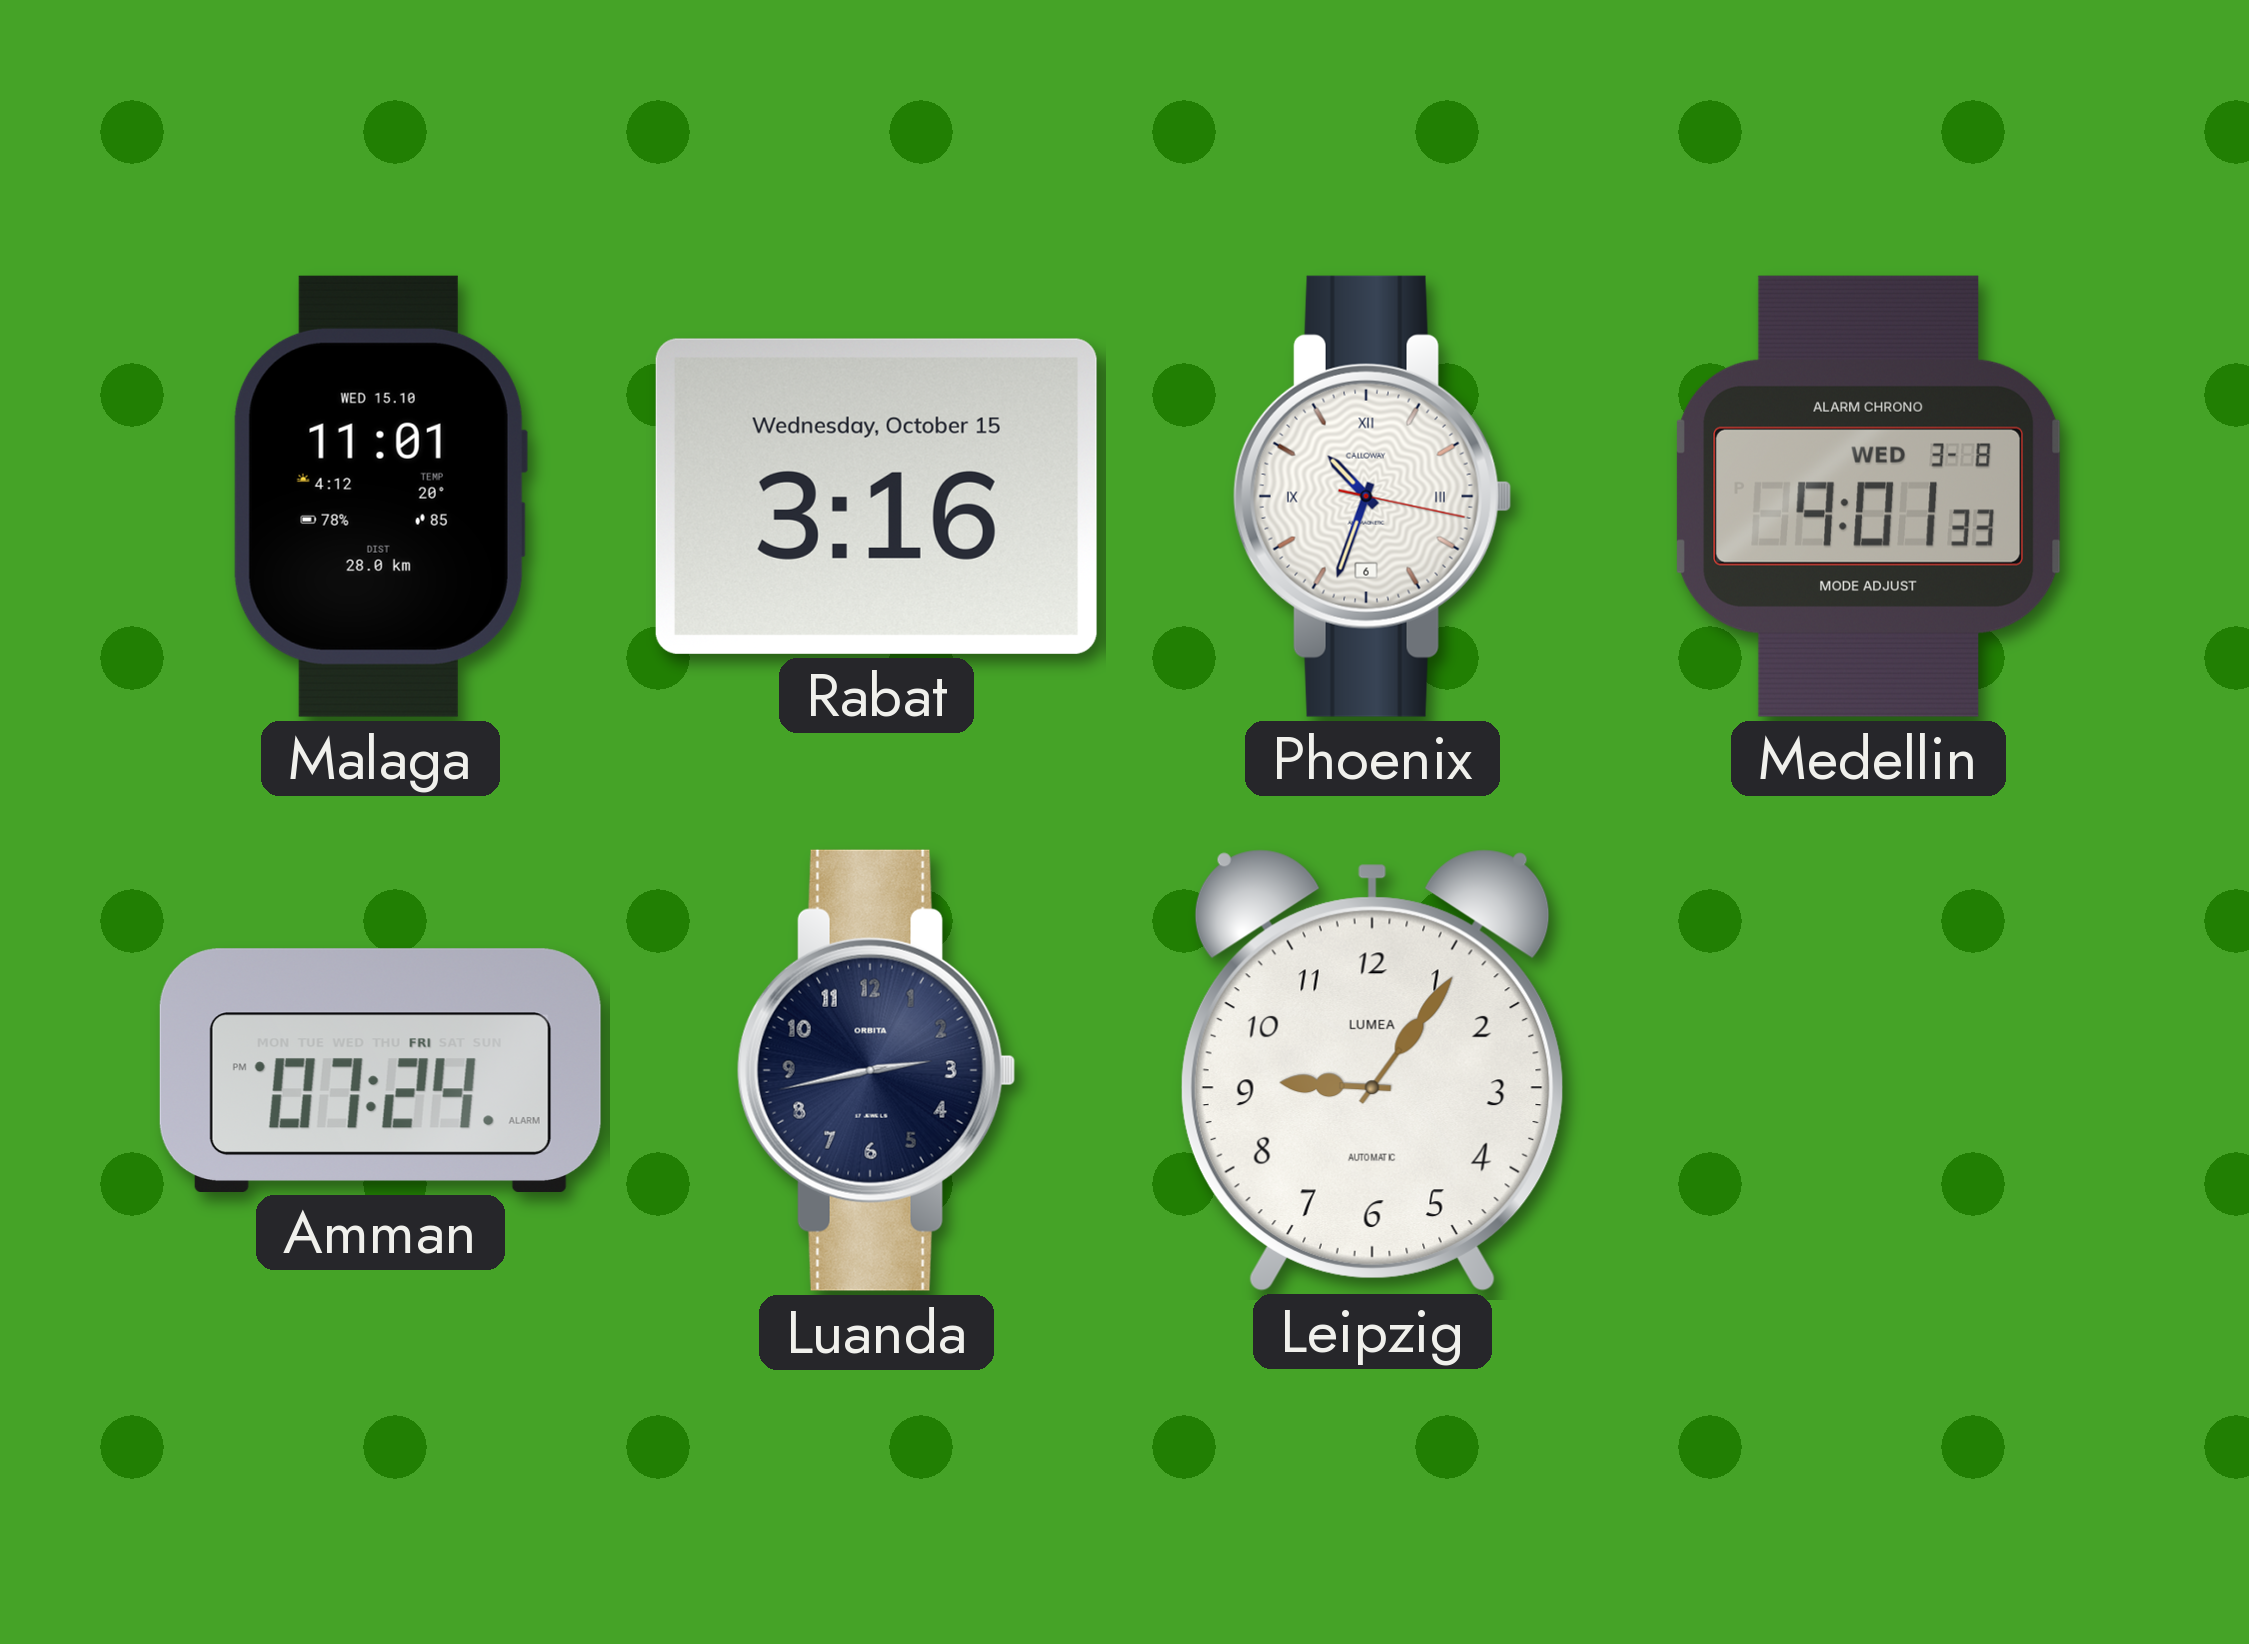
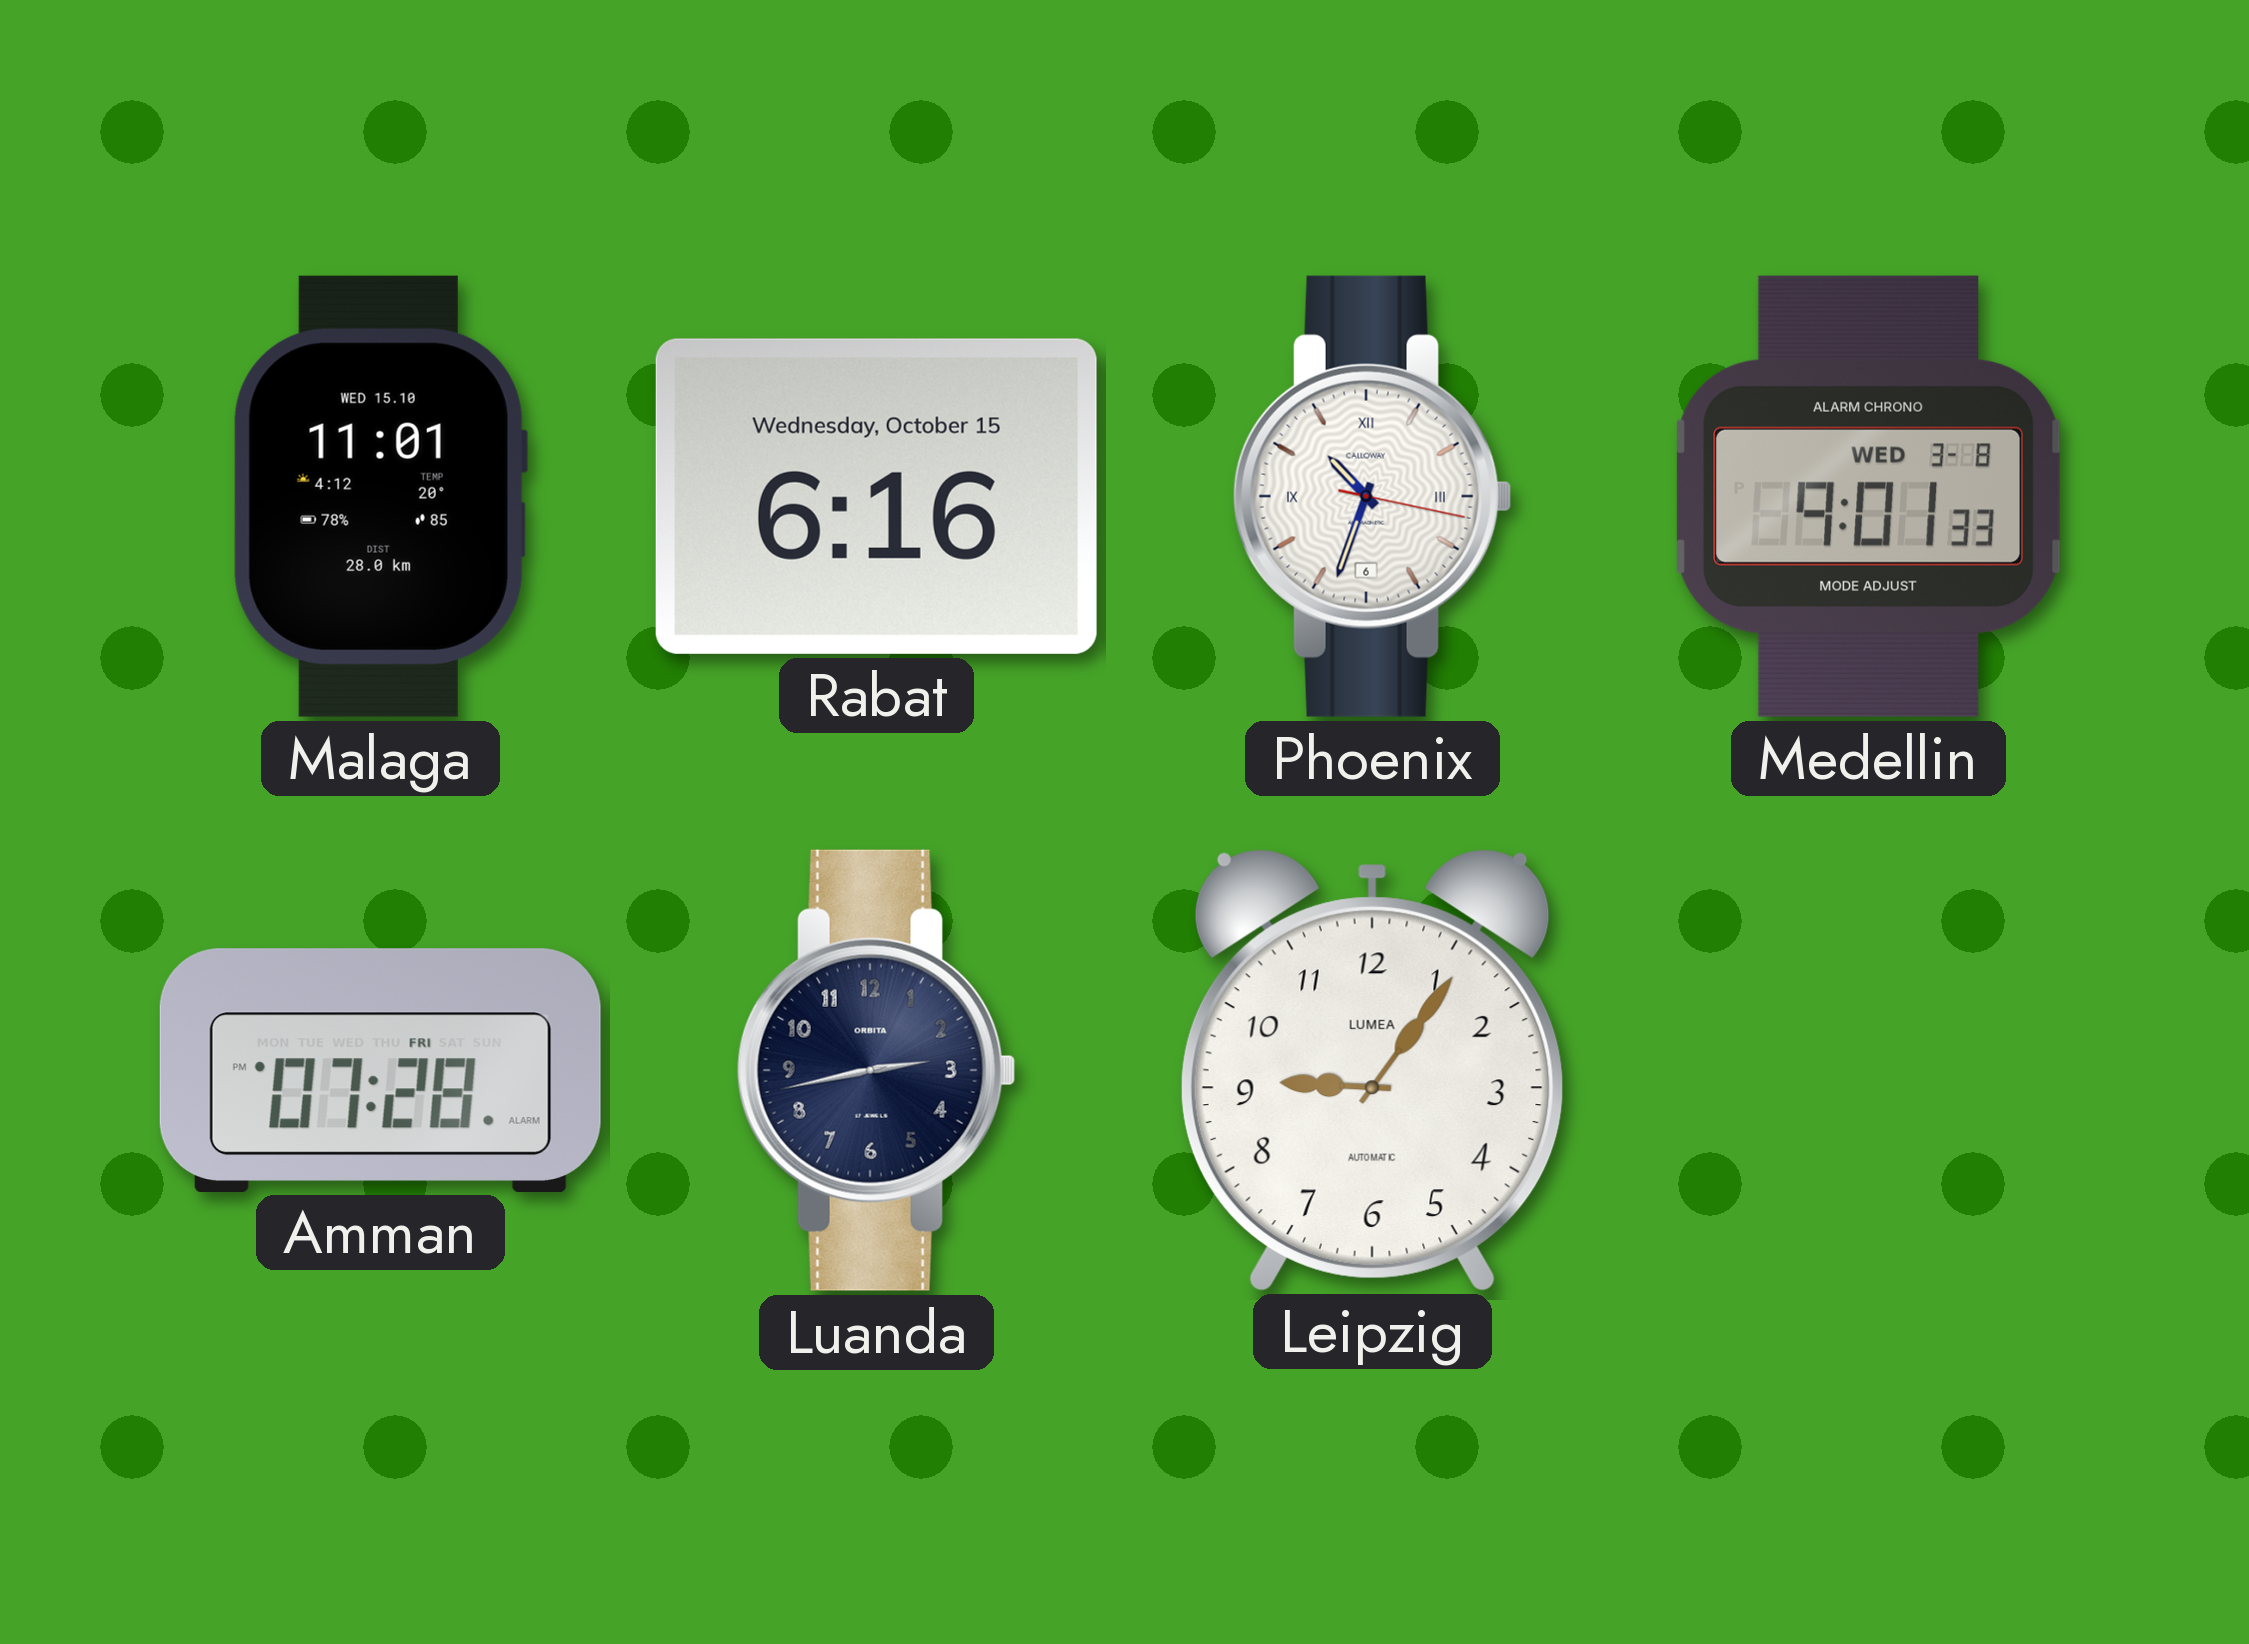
Rabat: 3:16 -> 6:16
Amman: 07:24 -> 07:28
